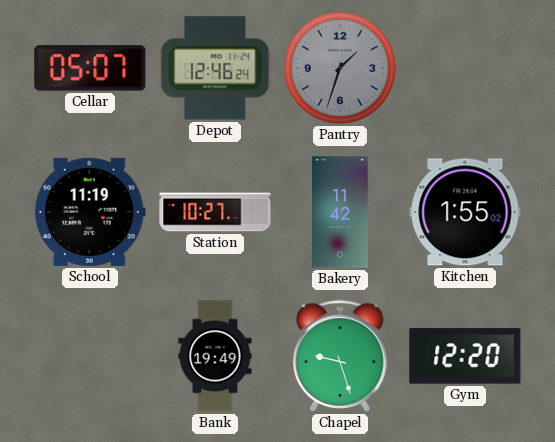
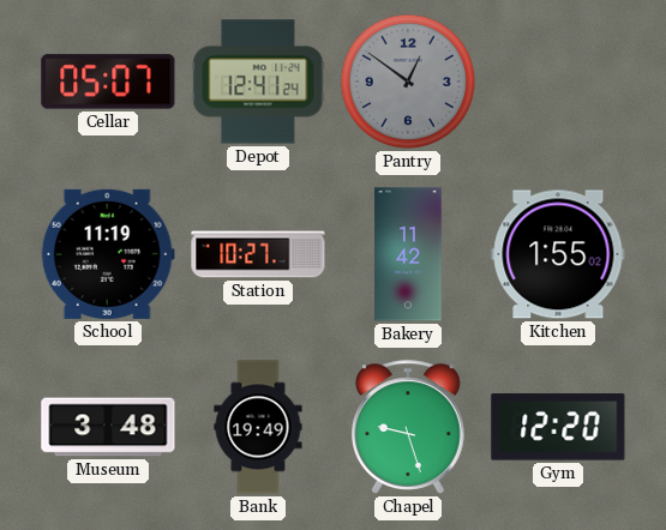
Depot: 12:46 -> 12:41
Pantry: 1:33 -> 12:51
Museum: none -> 3:48
